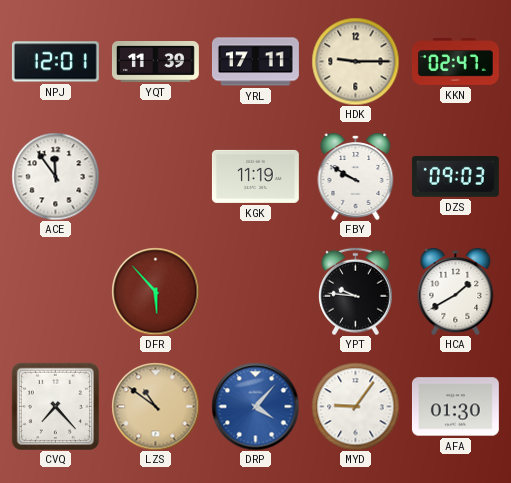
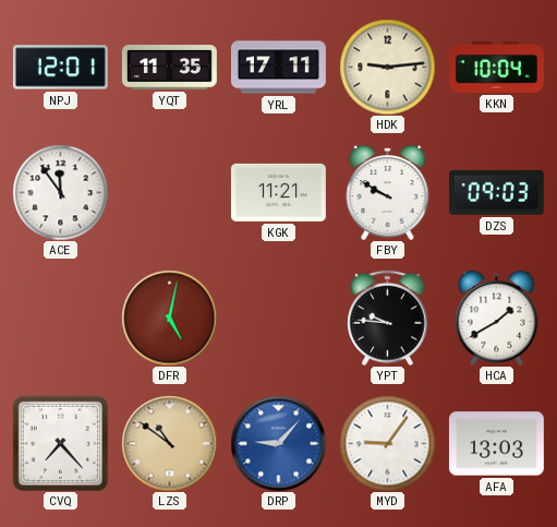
YQT: 11:39 -> 11:35
HDK: 9:15 -> 9:14
KKN: 02:47 -> 10:04
KGK: 11:19 -> 11:21
DFR: 5:53 -> 5:02
DRP: 4:07 -> 9:07
AFA: 01:30 -> 13:03
